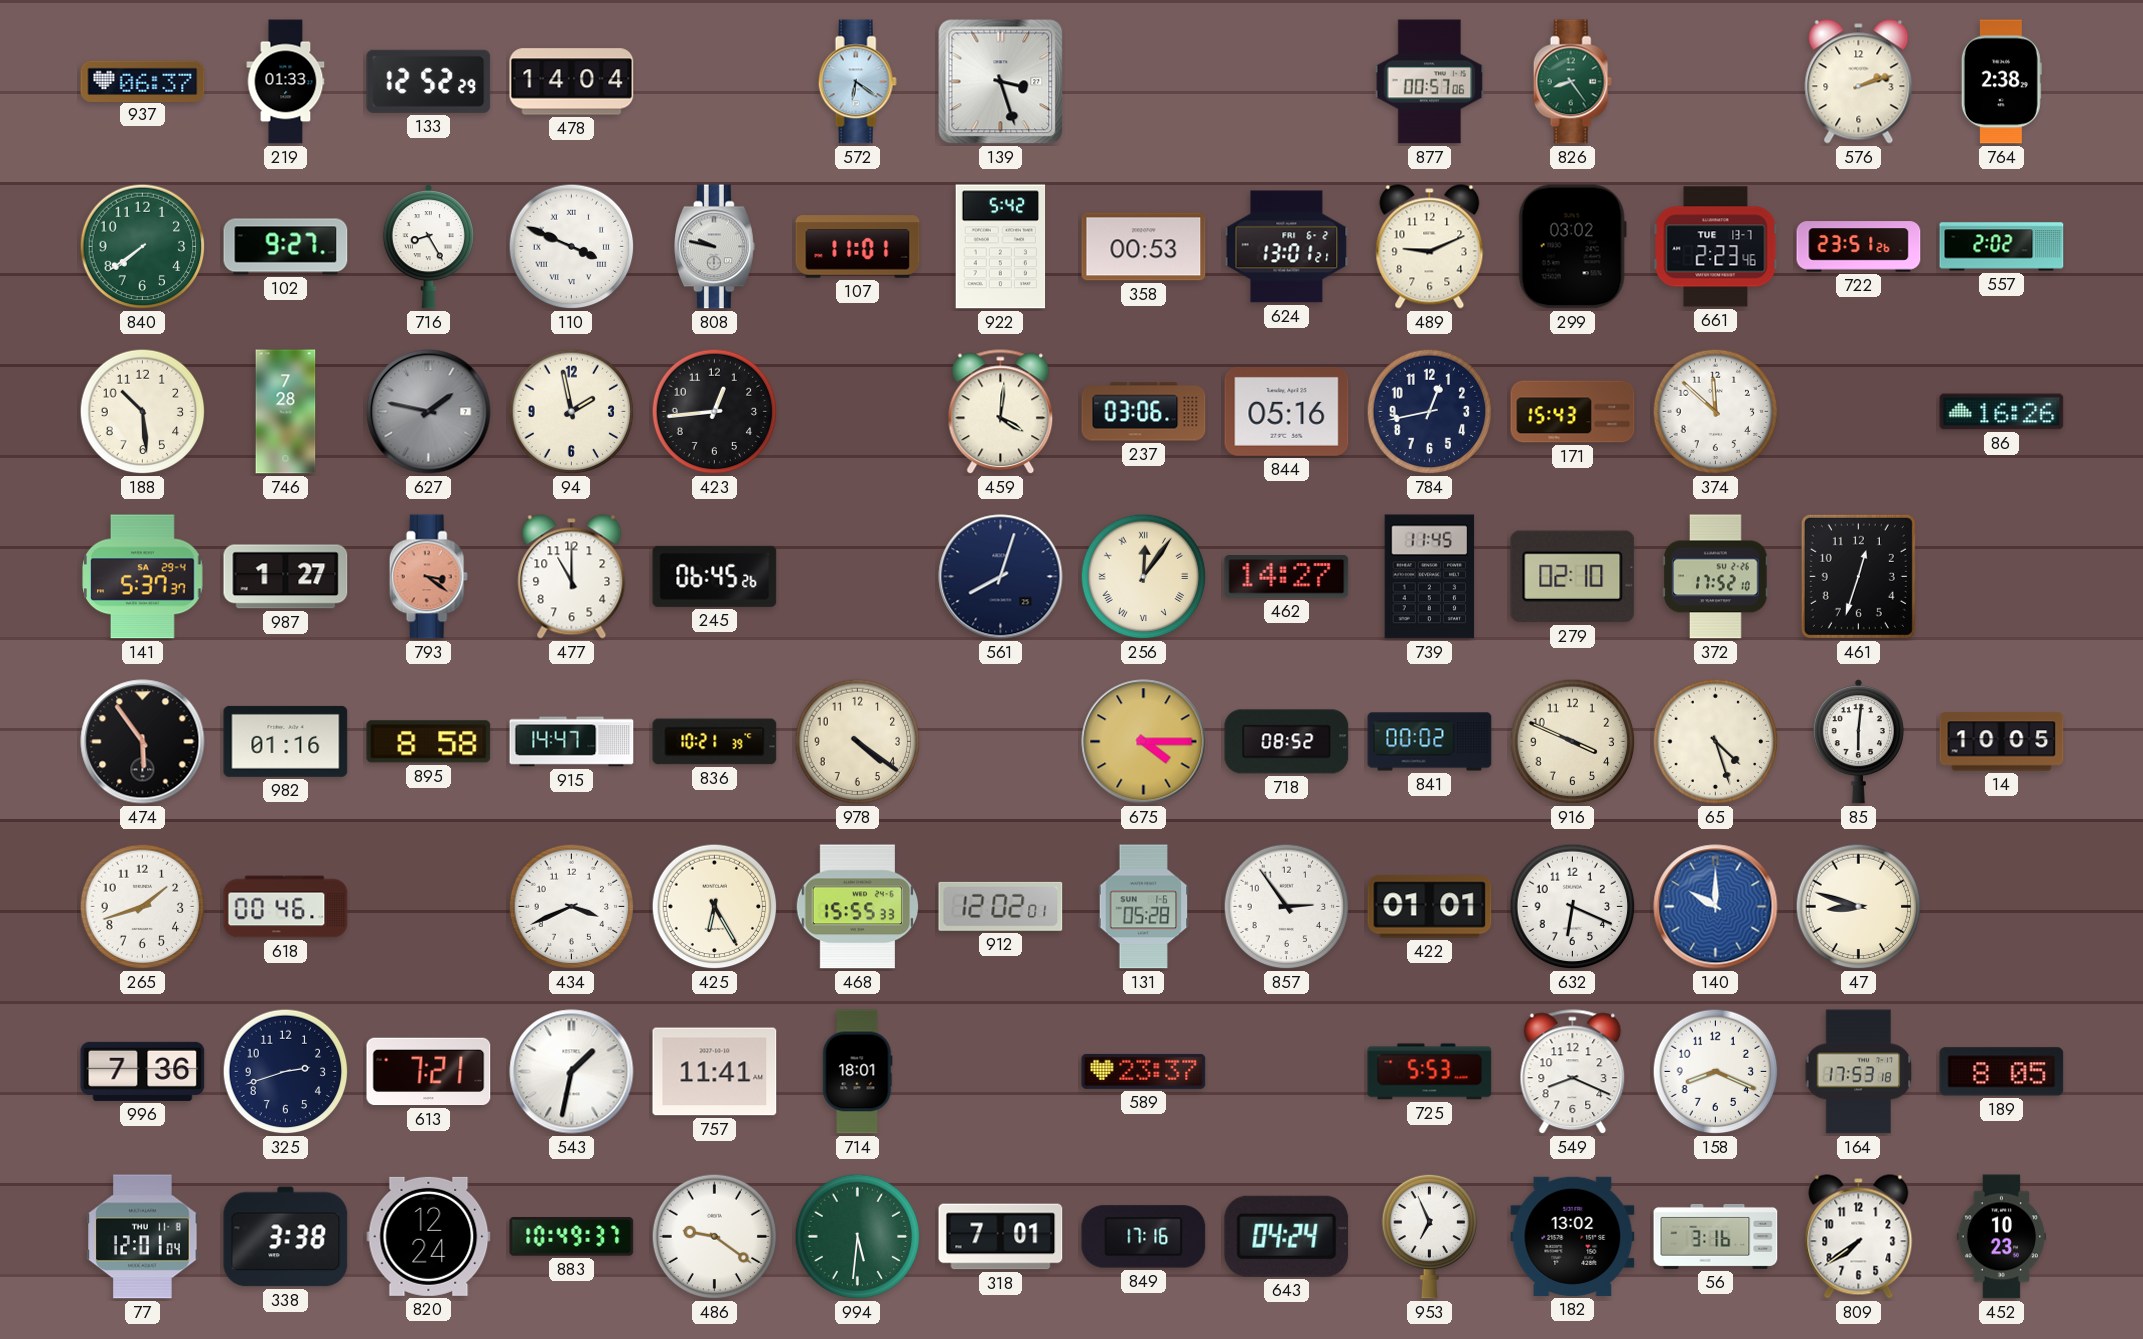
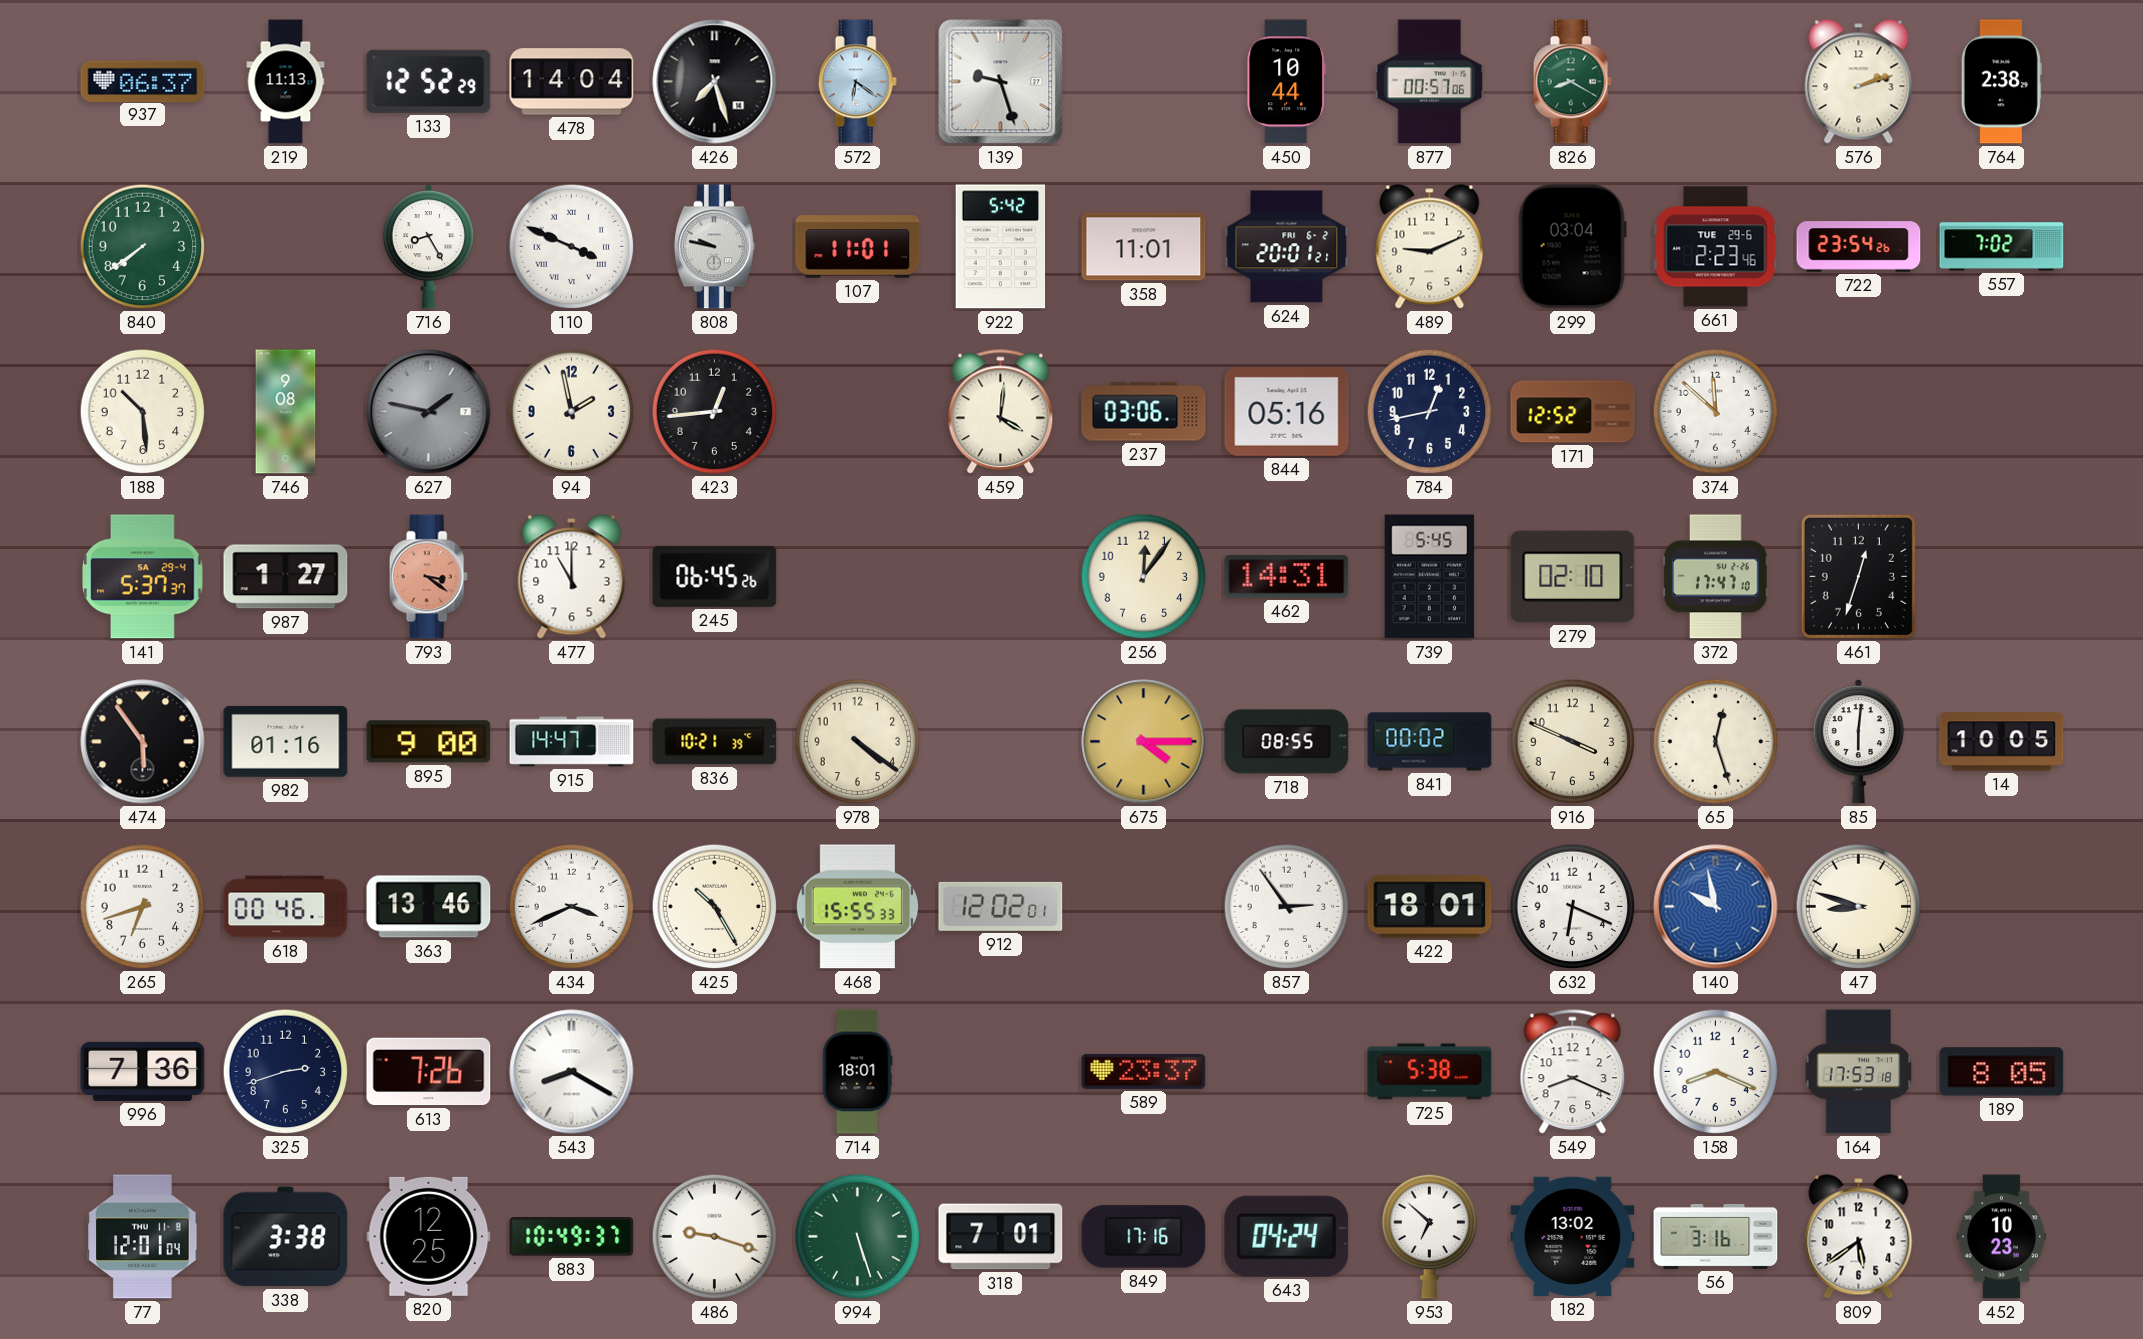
219: 01:33 -> 11:13
426: none -> 7:27
139: 3:27 -> 9:27
450: none -> 10:44
826: 8:24 -> 8:20
102: 9:27 -> none
358: 00:53 -> 11:01
624: 13:01 -> 20:01
299: 03:02 -> 03:04
661 date: TUE 13-7 -> TUE 29-6
722: 23:51 -> 23:54
557: 2:02 -> 7:02
746: 7:28 -> 9:08
171: 15:43 -> 12:52
86: 16:26 -> none
561: 8:03 -> none
256 numerals: Roman -> Arabic
462: 14:27 -> 14:31
739: 11:45 -> 5:45
372: 17:52 -> 17:47
895: 8:58 -> 9:00
718: 08:52 -> 08:55
65: 4:27 -> 12:27
265: 1:42 -> 6:42
363: none -> 13:46
425: 6:25 -> 10:25
131: 05:28 -> none
422: 01:01 -> 18:01
140: 10:00 -> 9:58
613: 7:21 -> 7:26
543: 1:32 -> 8:20
757: 11:41 -> none
725: 5:53 -> 5:38
820: 12:24 -> 12:25
486: 9:21 -> 9:18
994: 5:31 -> 5:27
953: 6:56 -> 6:52
809: 7:39 -> 5:39
